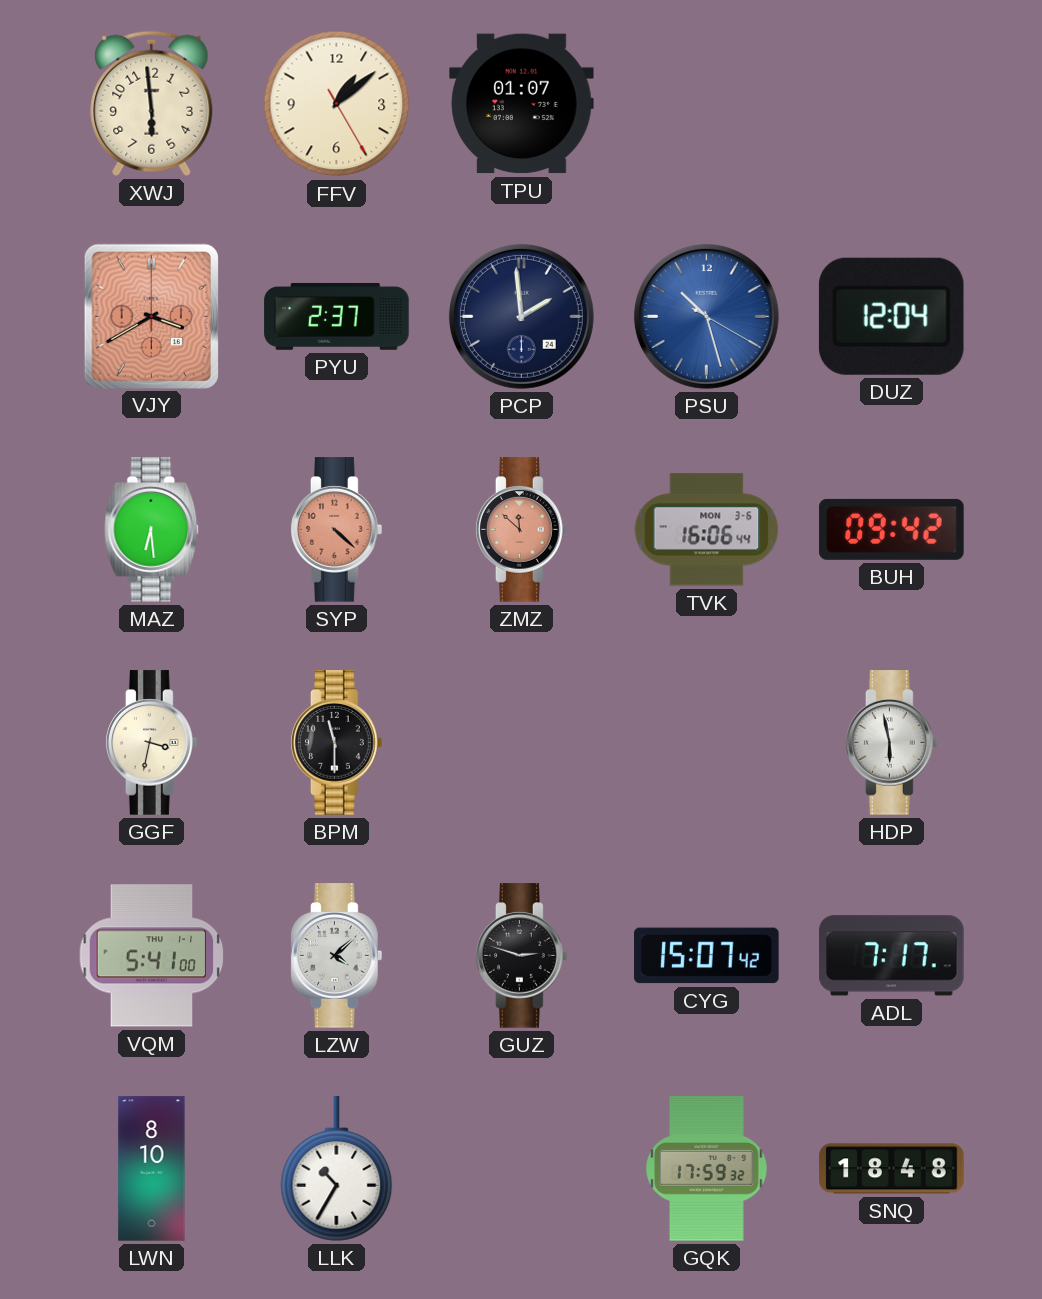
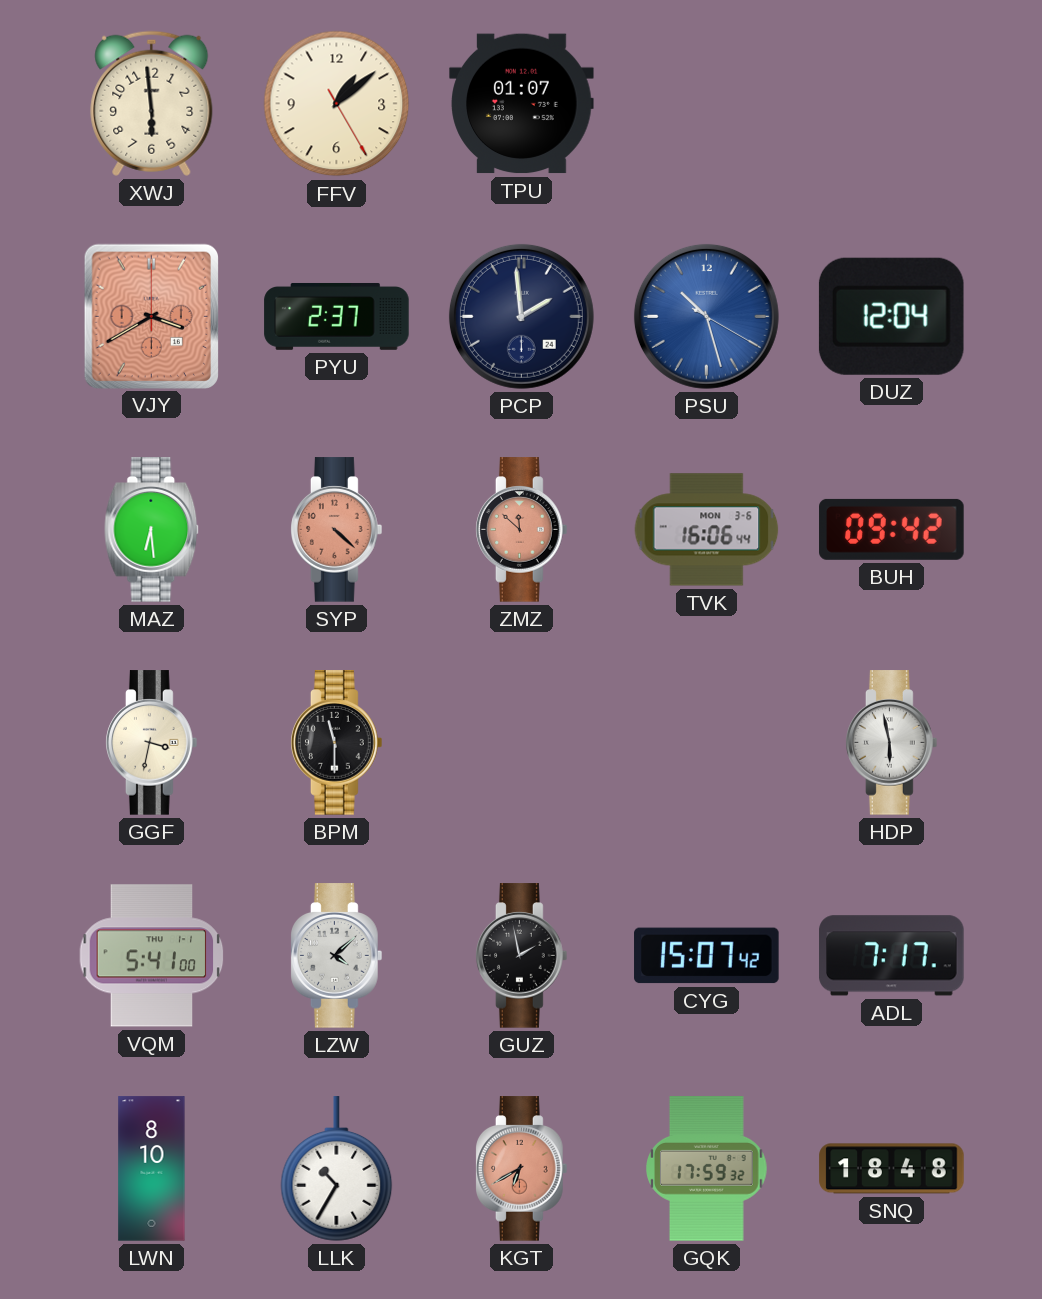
GUZ: 2:48 -> 1:58
KGT: none -> 6:40
